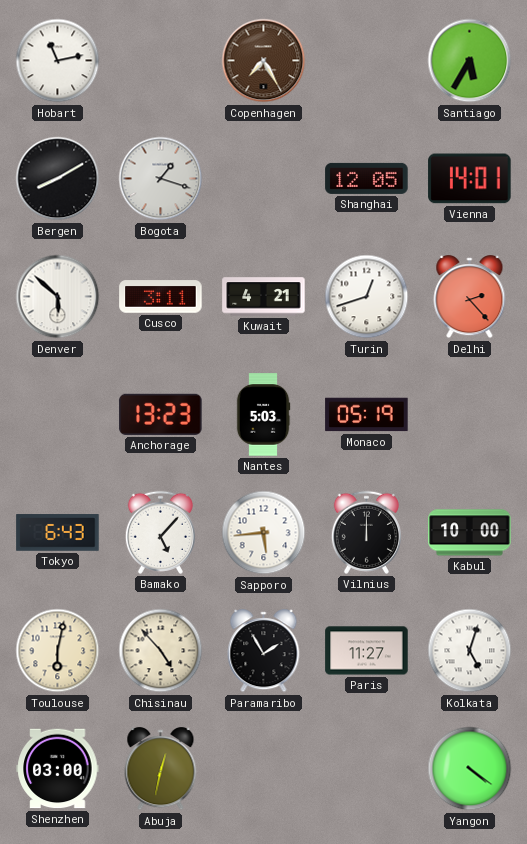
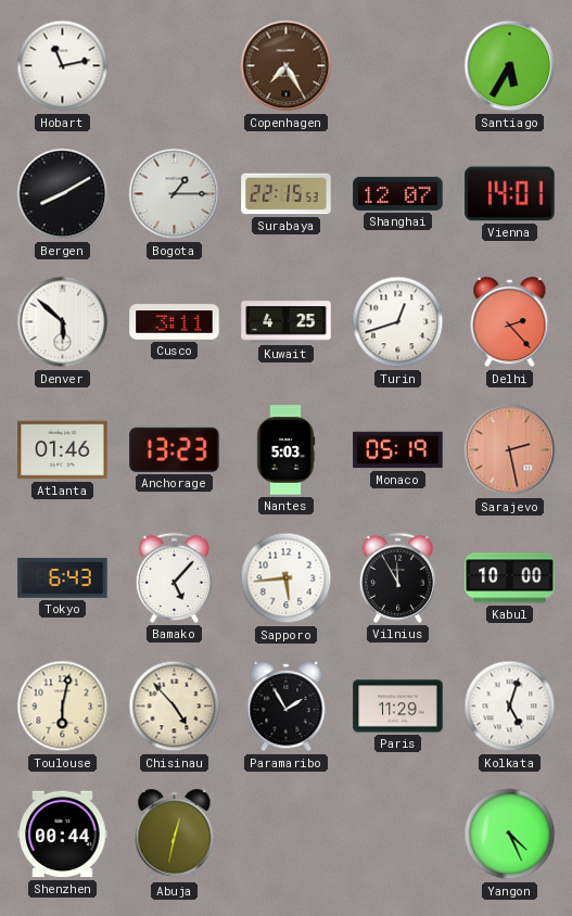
Bogota: 1:18 -> 1:15
Surabaya: none -> 22:15
Shanghai: 12:05 -> 12:07
Kuwait: 4:21 -> 4:25
Atlanta: none -> 01:46
Sarajevo: none -> 2:28
Vilnius: 12:00 -> 11:55
Paris: 11:27 -> 11:29
Shenzhen: 03:00 -> 00:44
Yangon: 4:21 -> 4:26
